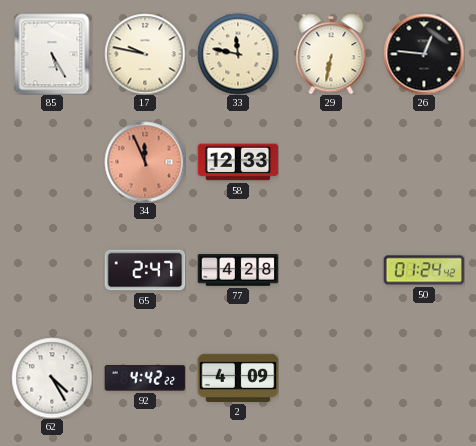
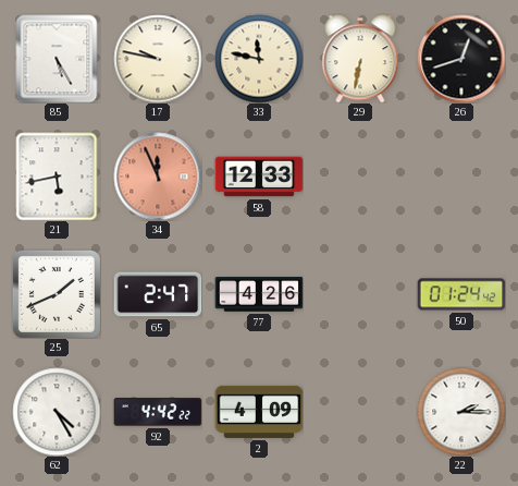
26: 12:46 -> 12:42
21: none -> 5:43
25: none -> 1:41
77: 4:28 -> 4:26
22: none -> 2:15
